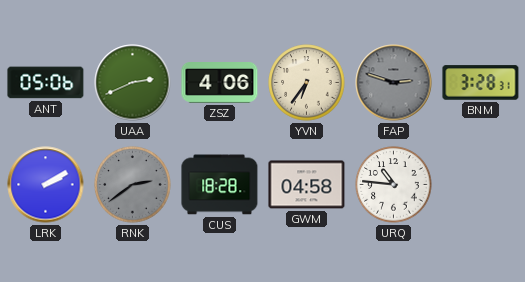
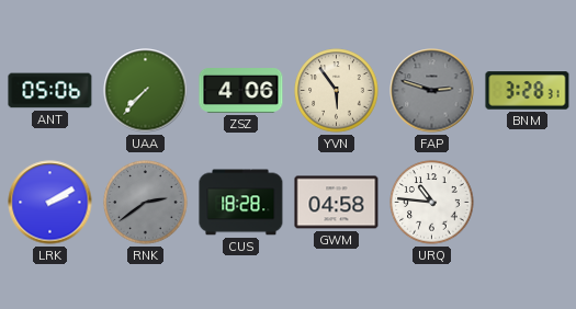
UAA: 2:41 -> 7:37
YVN: 6:36 -> 5:54
